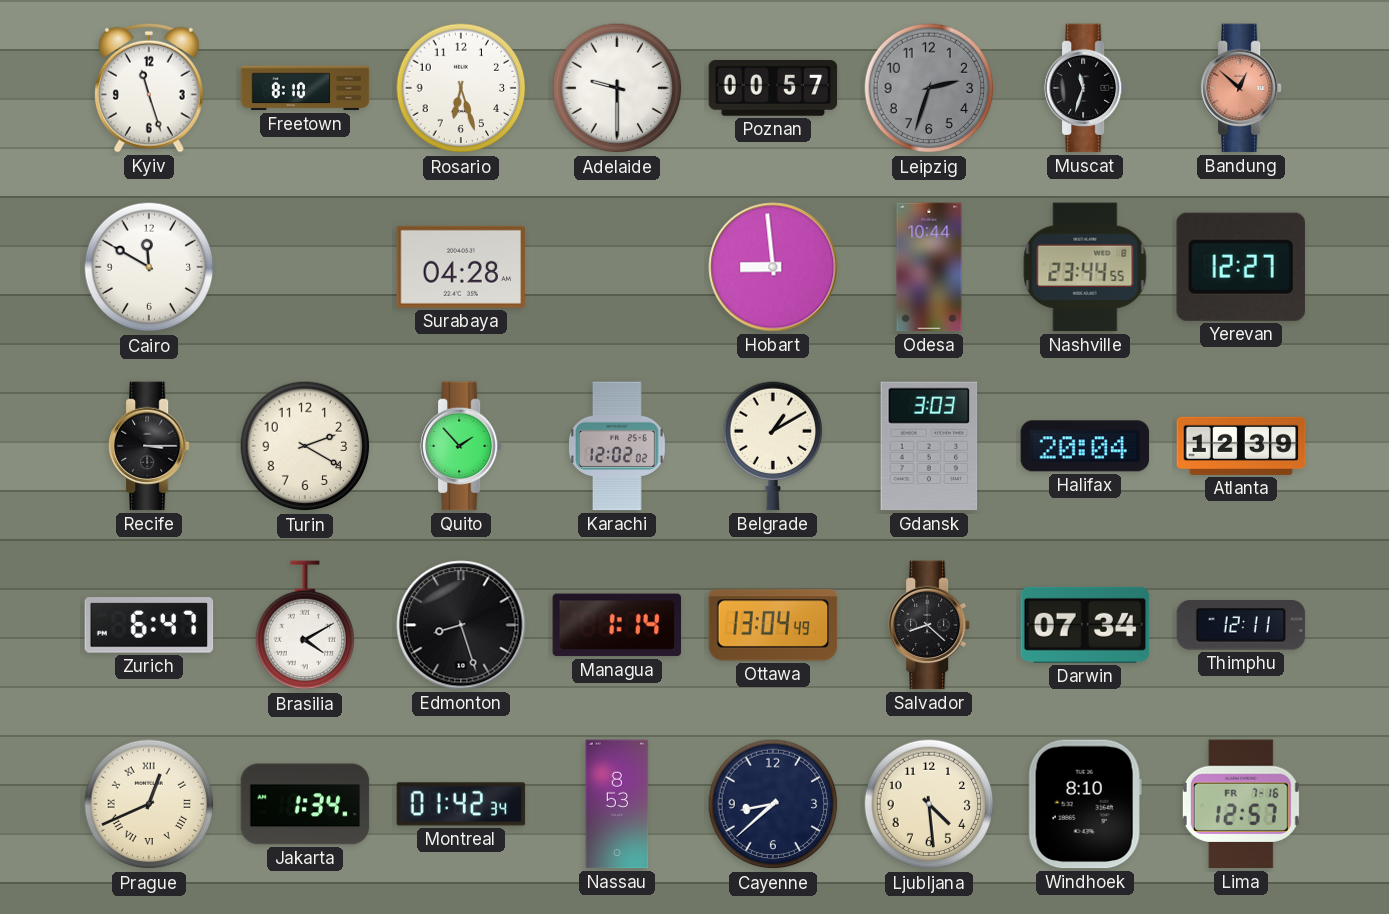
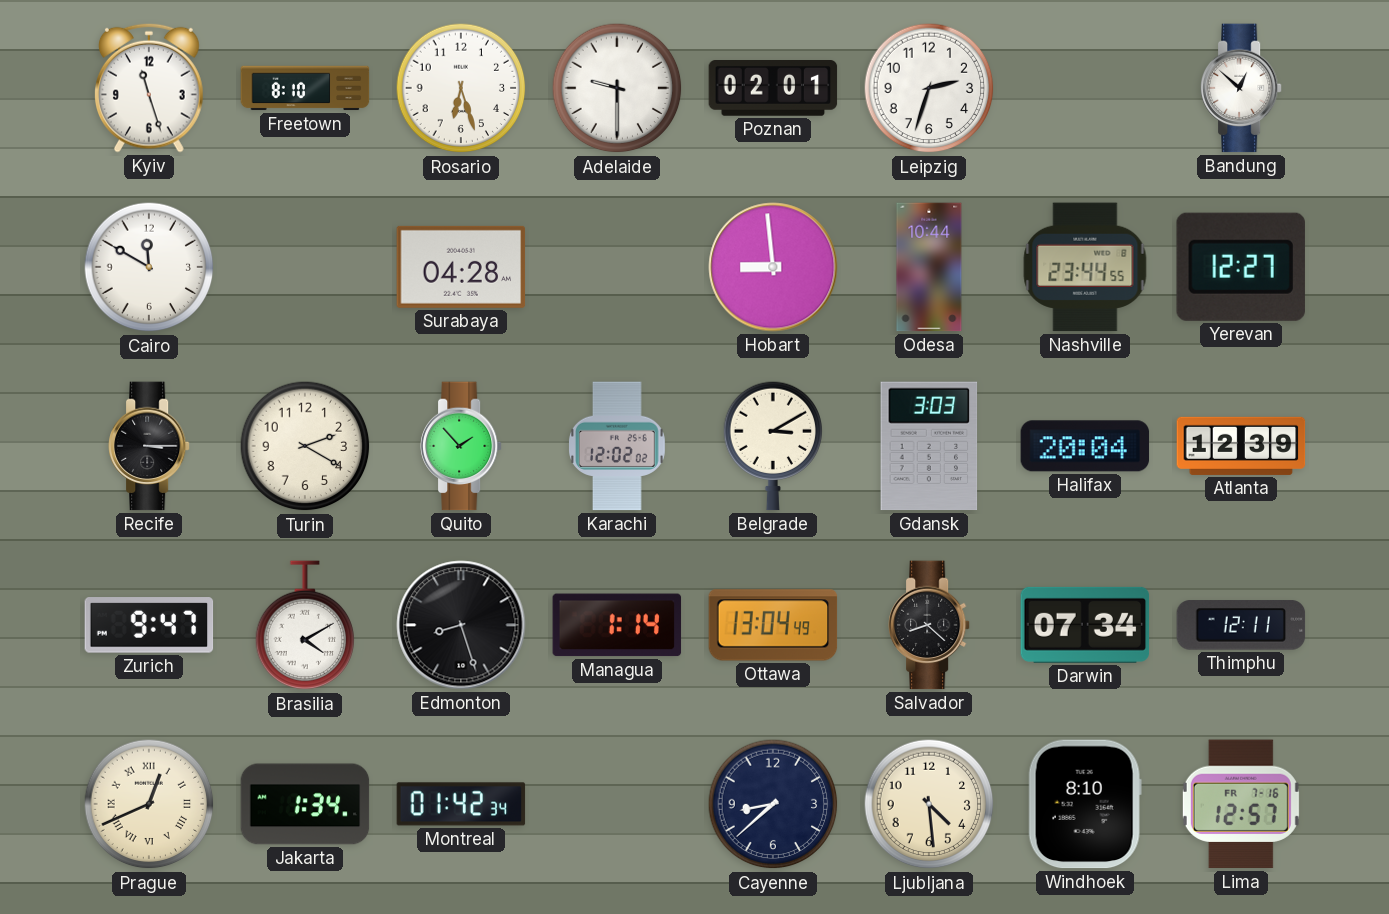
Poznan: 00:57 -> 02:01
Leipzig dial: grey -> white
Muscat: 11:33 -> none
Bandung dial: salmon -> white
Belgrade: 1:10 -> 3:10
Zurich: 6:47 -> 9:47
Nassau: 8:53 -> none
